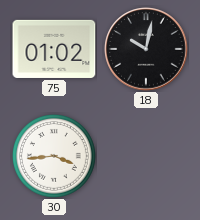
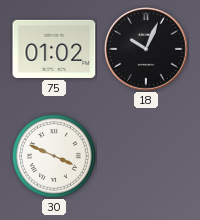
18: 10:02 -> 10:04
30: 3:44 -> 3:49
